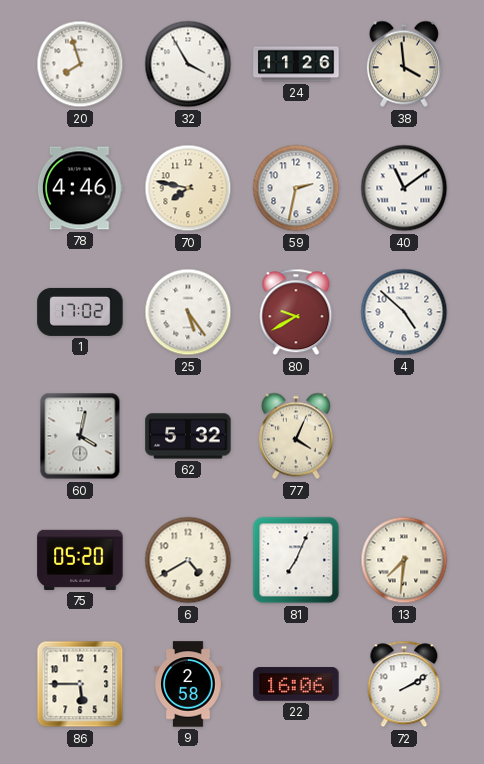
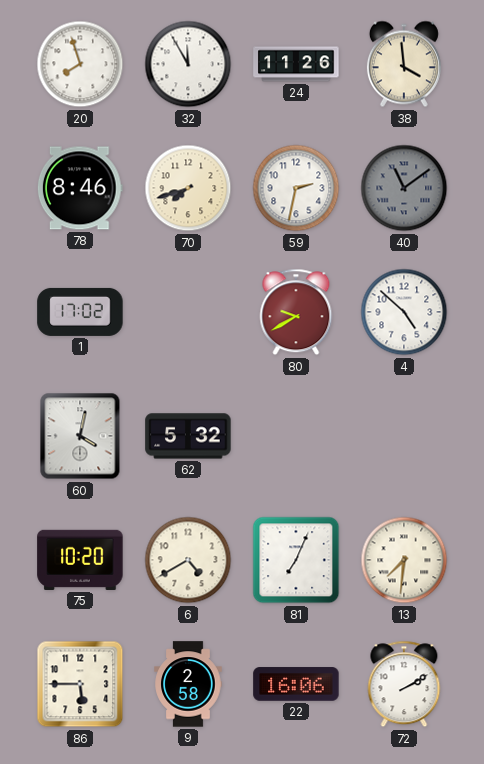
32: 3:55 -> 11:55
78: 4:46 -> 8:46
70: 7:47 -> 7:42
40 dial: white -> grey
25: 5:24 -> none
77: 4:04 -> none
75: 05:20 -> 10:20
